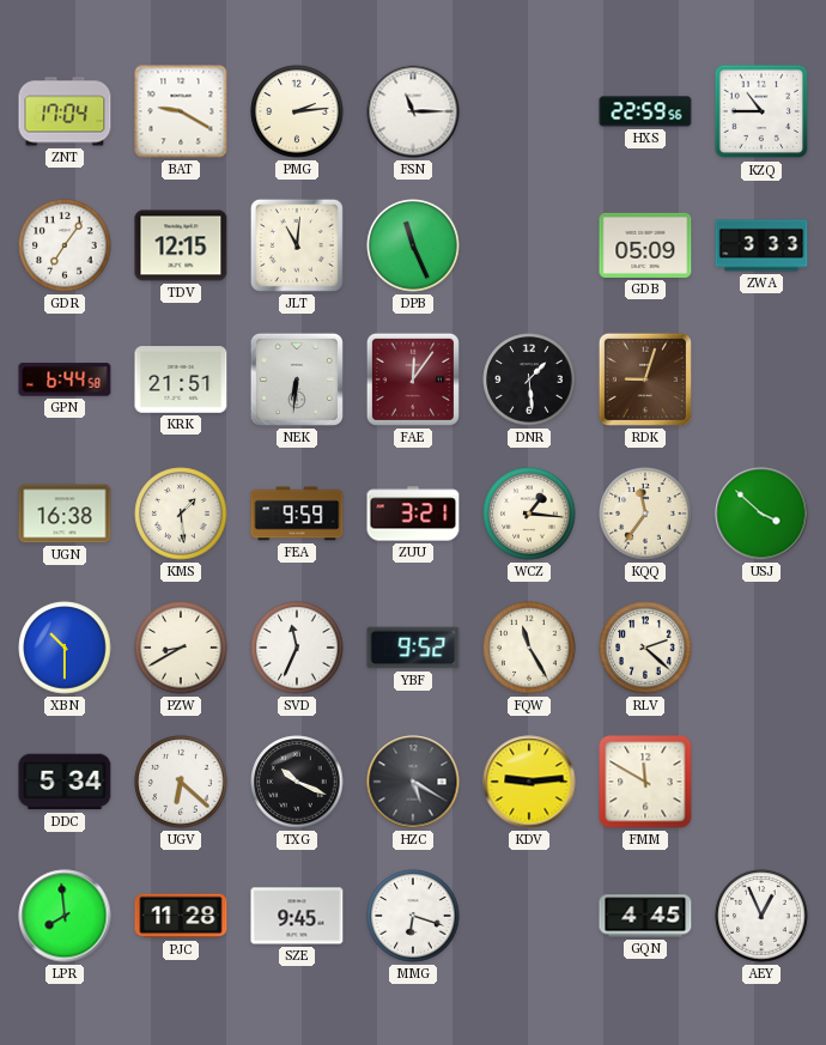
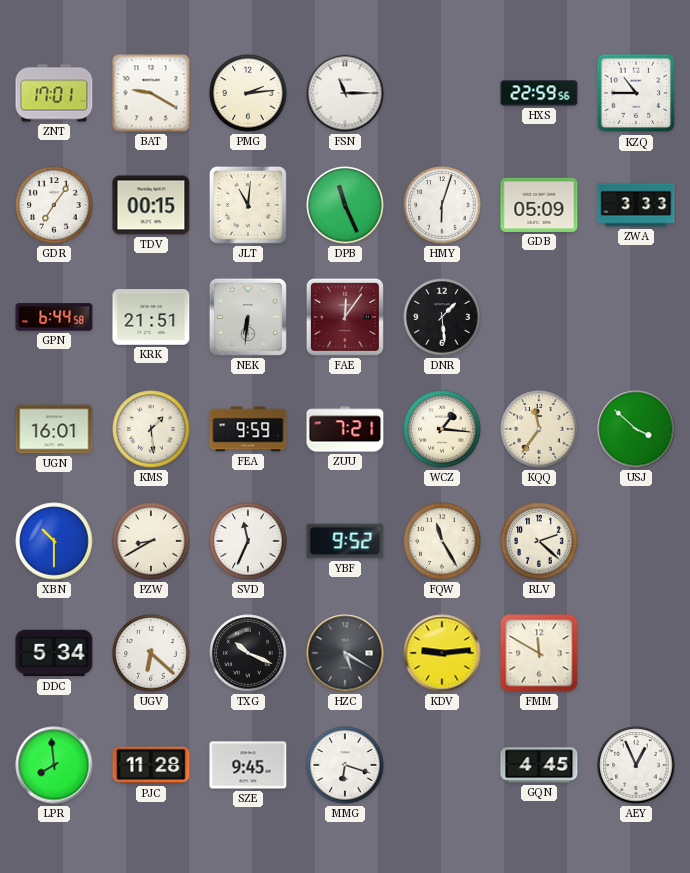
ZNT: 17:04 -> 17:01
TDV: 12:15 -> 00:15
HMY: none -> 6:03
RDK: 9:03 -> none
UGN: 16:38 -> 16:01
ZUU: 3:21 -> 7:21
